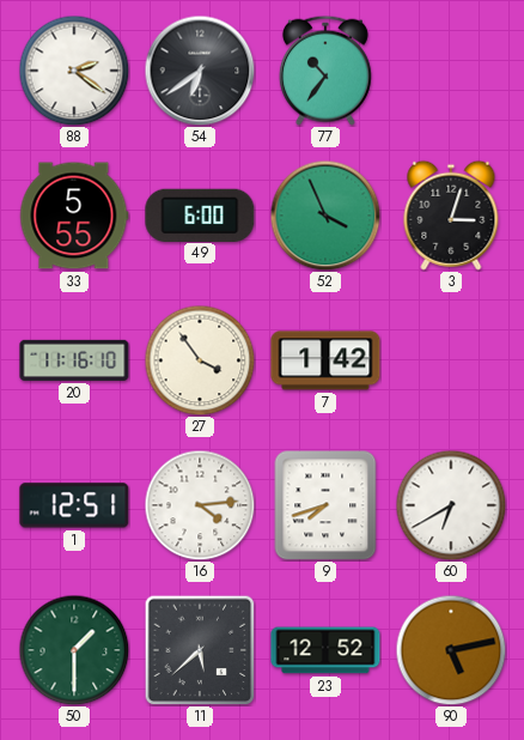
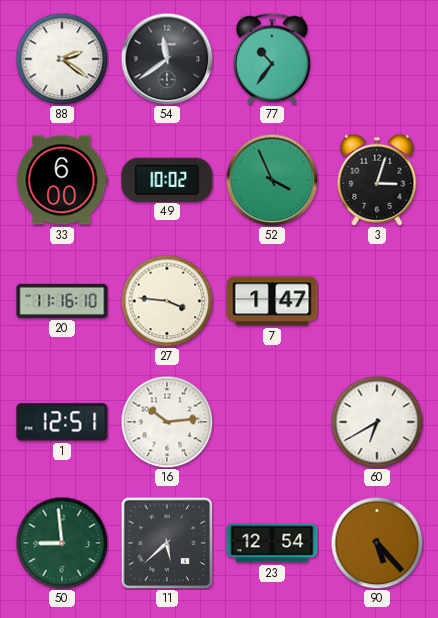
54: 6:39 -> 11:39
33: 5:55 -> 6:00
49: 6:00 -> 10:02
27: 3:54 -> 3:46
7: 1:42 -> 1:47
16: 4:14 -> 10:14
9: 7:42 -> none
50: 1:30 -> 8:59
23: 12:52 -> 12:54
90: 5:13 -> 5:23
